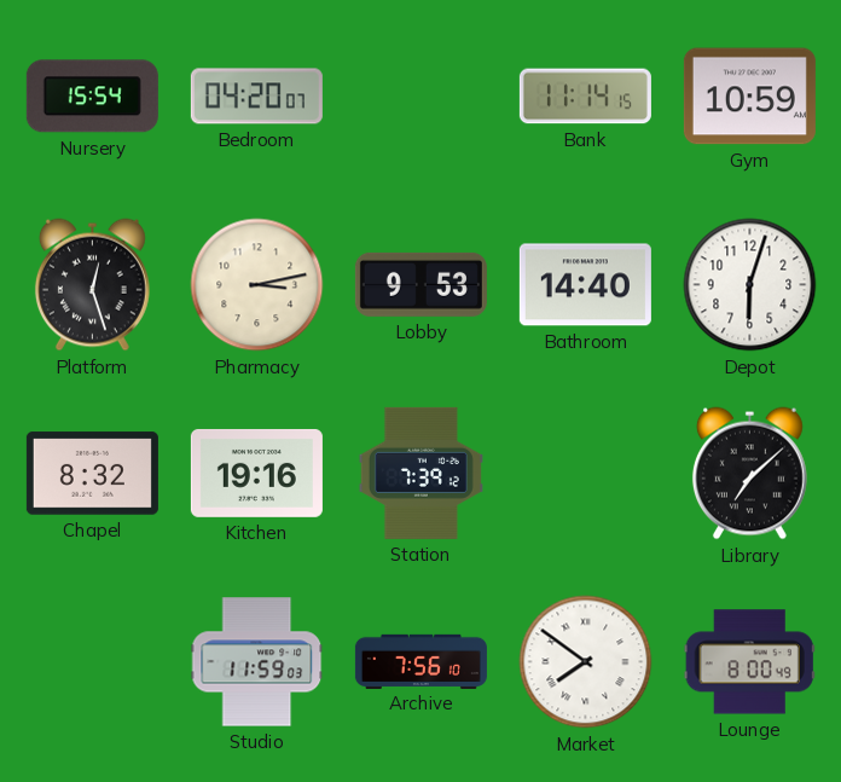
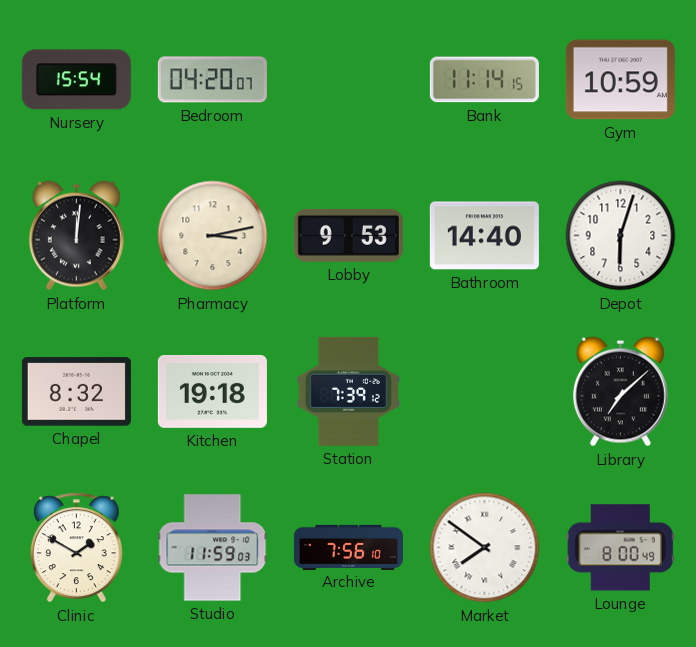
Platform: 12:27 -> 12:01
Kitchen: 19:16 -> 19:18
Clinic: none -> 1:50
